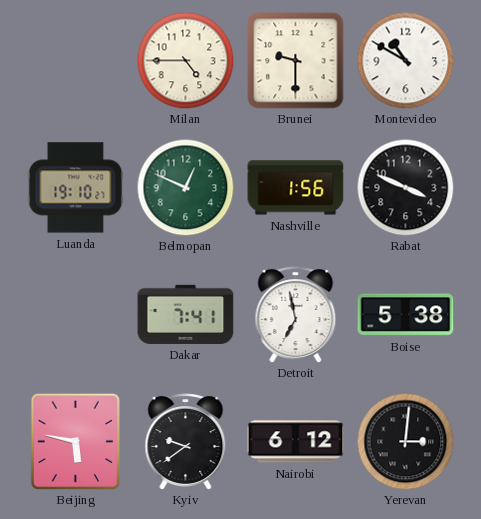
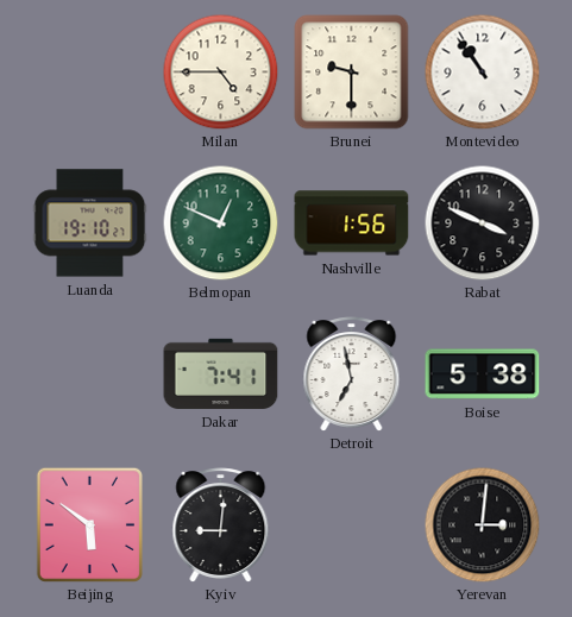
Montevideo: 10:50 -> 10:54
Beijing: 5:47 -> 5:51
Kyiv: 9:39 -> 9:01
Nairobi: 6:12 -> none
